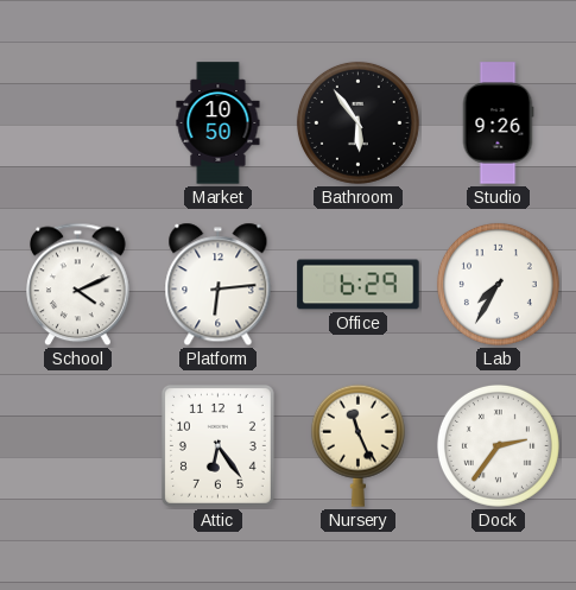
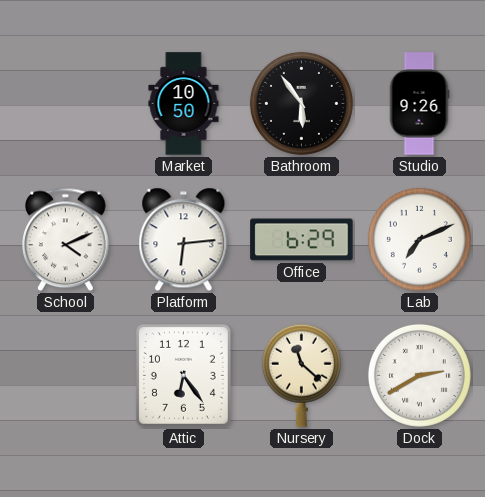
Lab: 7:35 -> 7:11
Nursery: 11:26 -> 11:22
Dock: 2:36 -> 2:40
